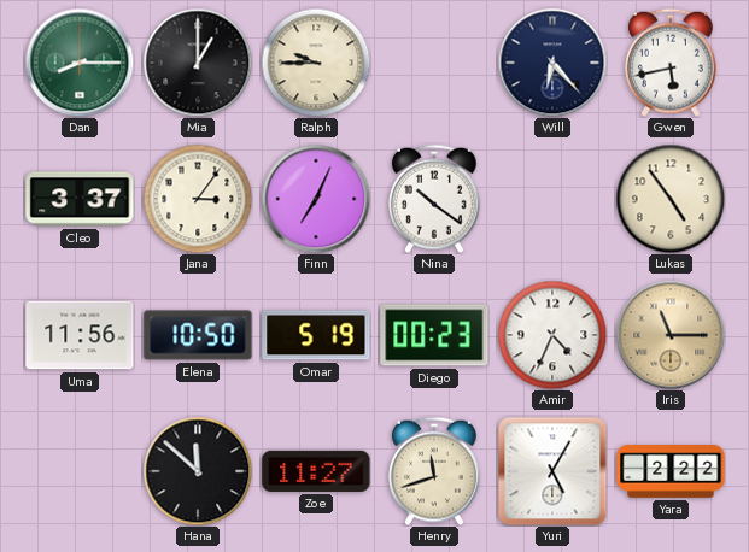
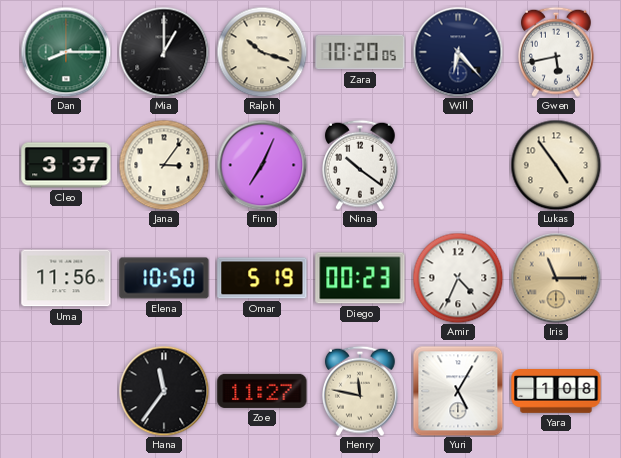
Ralph: 9:45 -> 10:18
Zara: none -> 10:20
Hana: 11:52 -> 11:36
Henry: 11:42 -> 11:47
Yara: 2:22 -> 1:08
